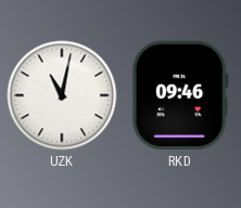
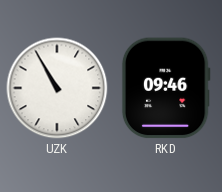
UZK: 11:02 -> 10:55
